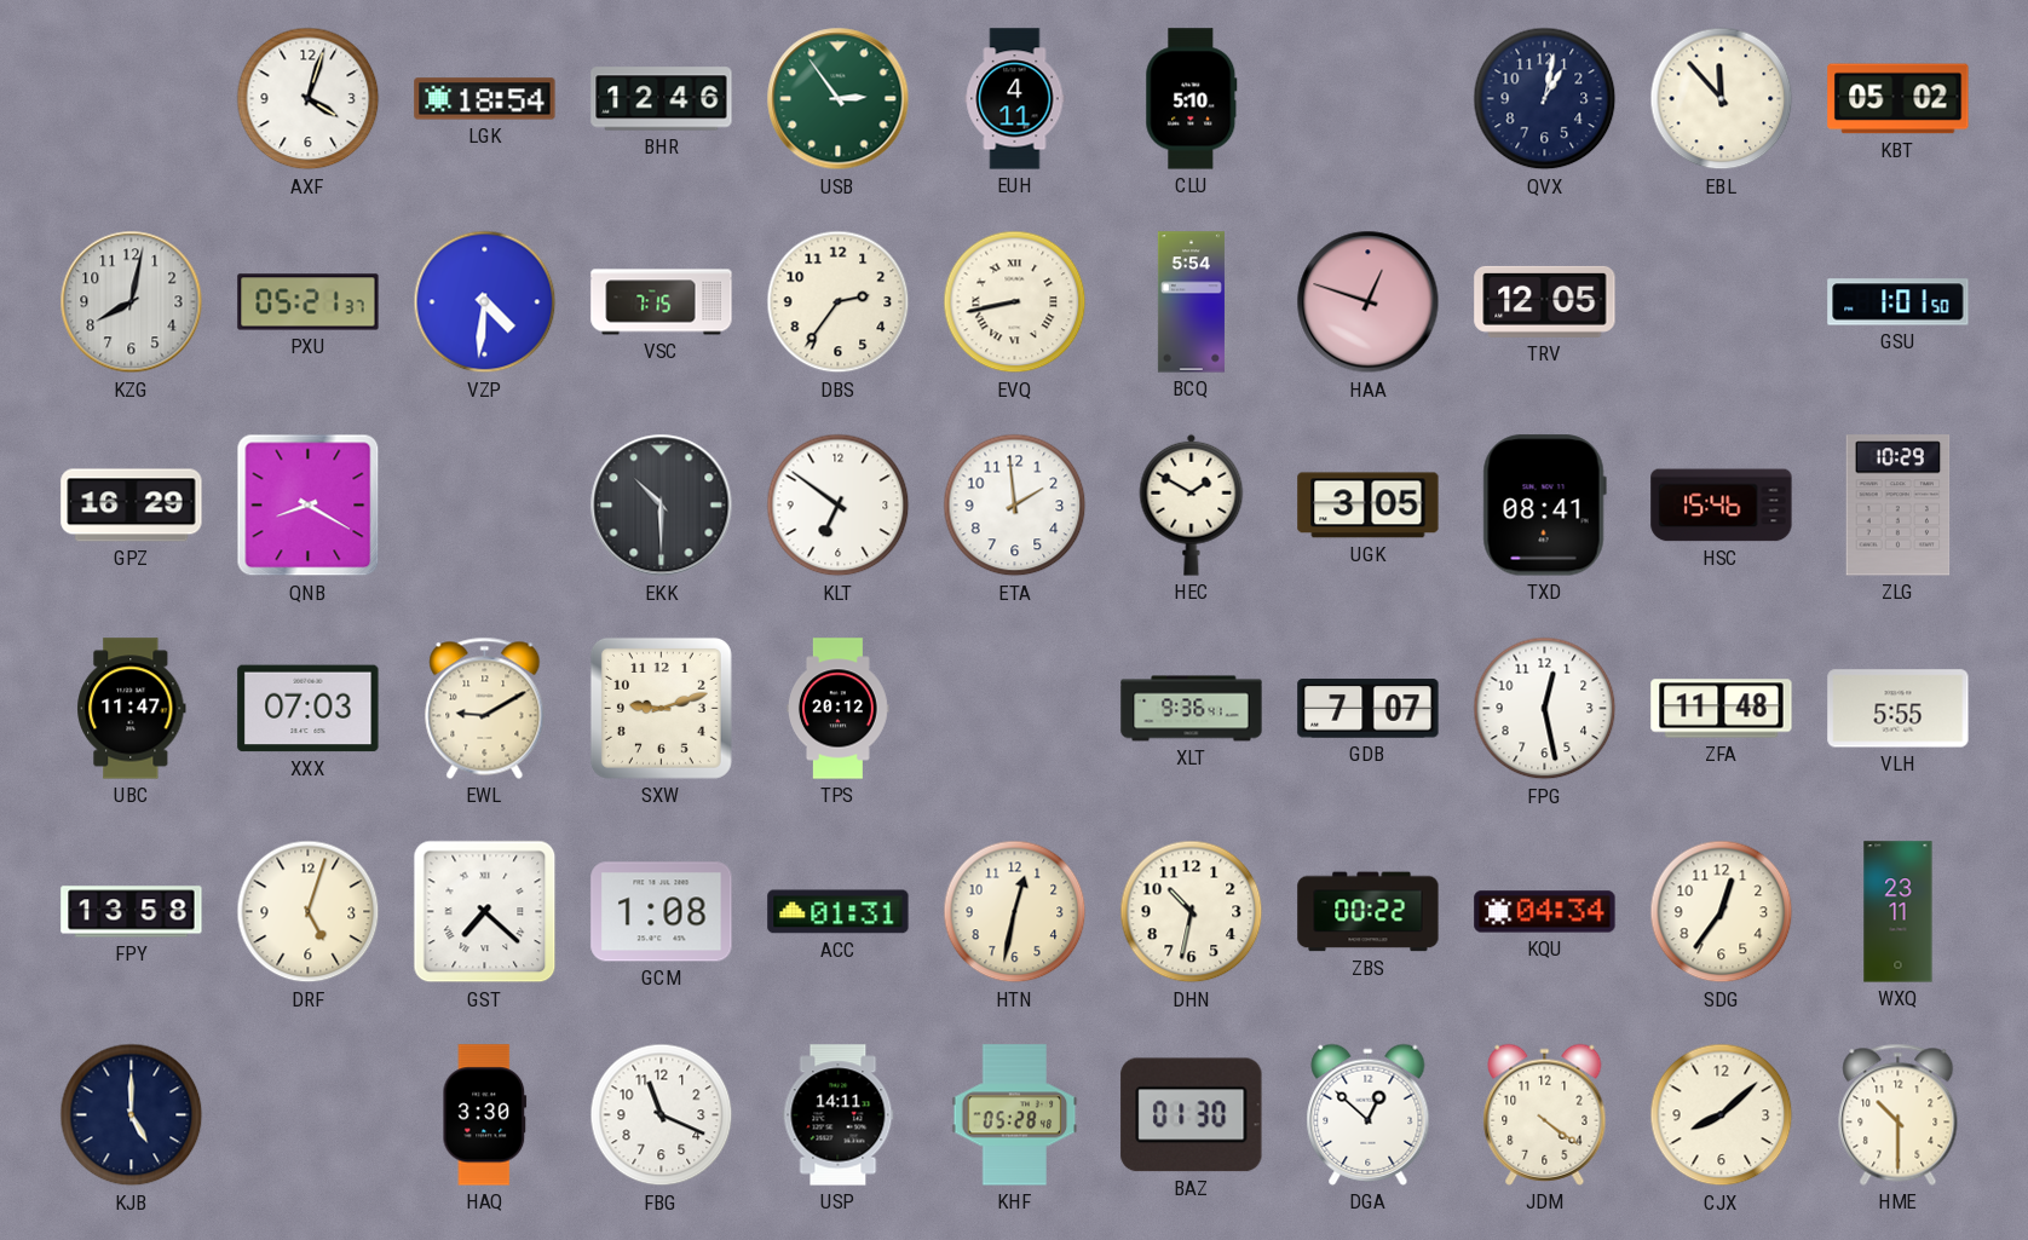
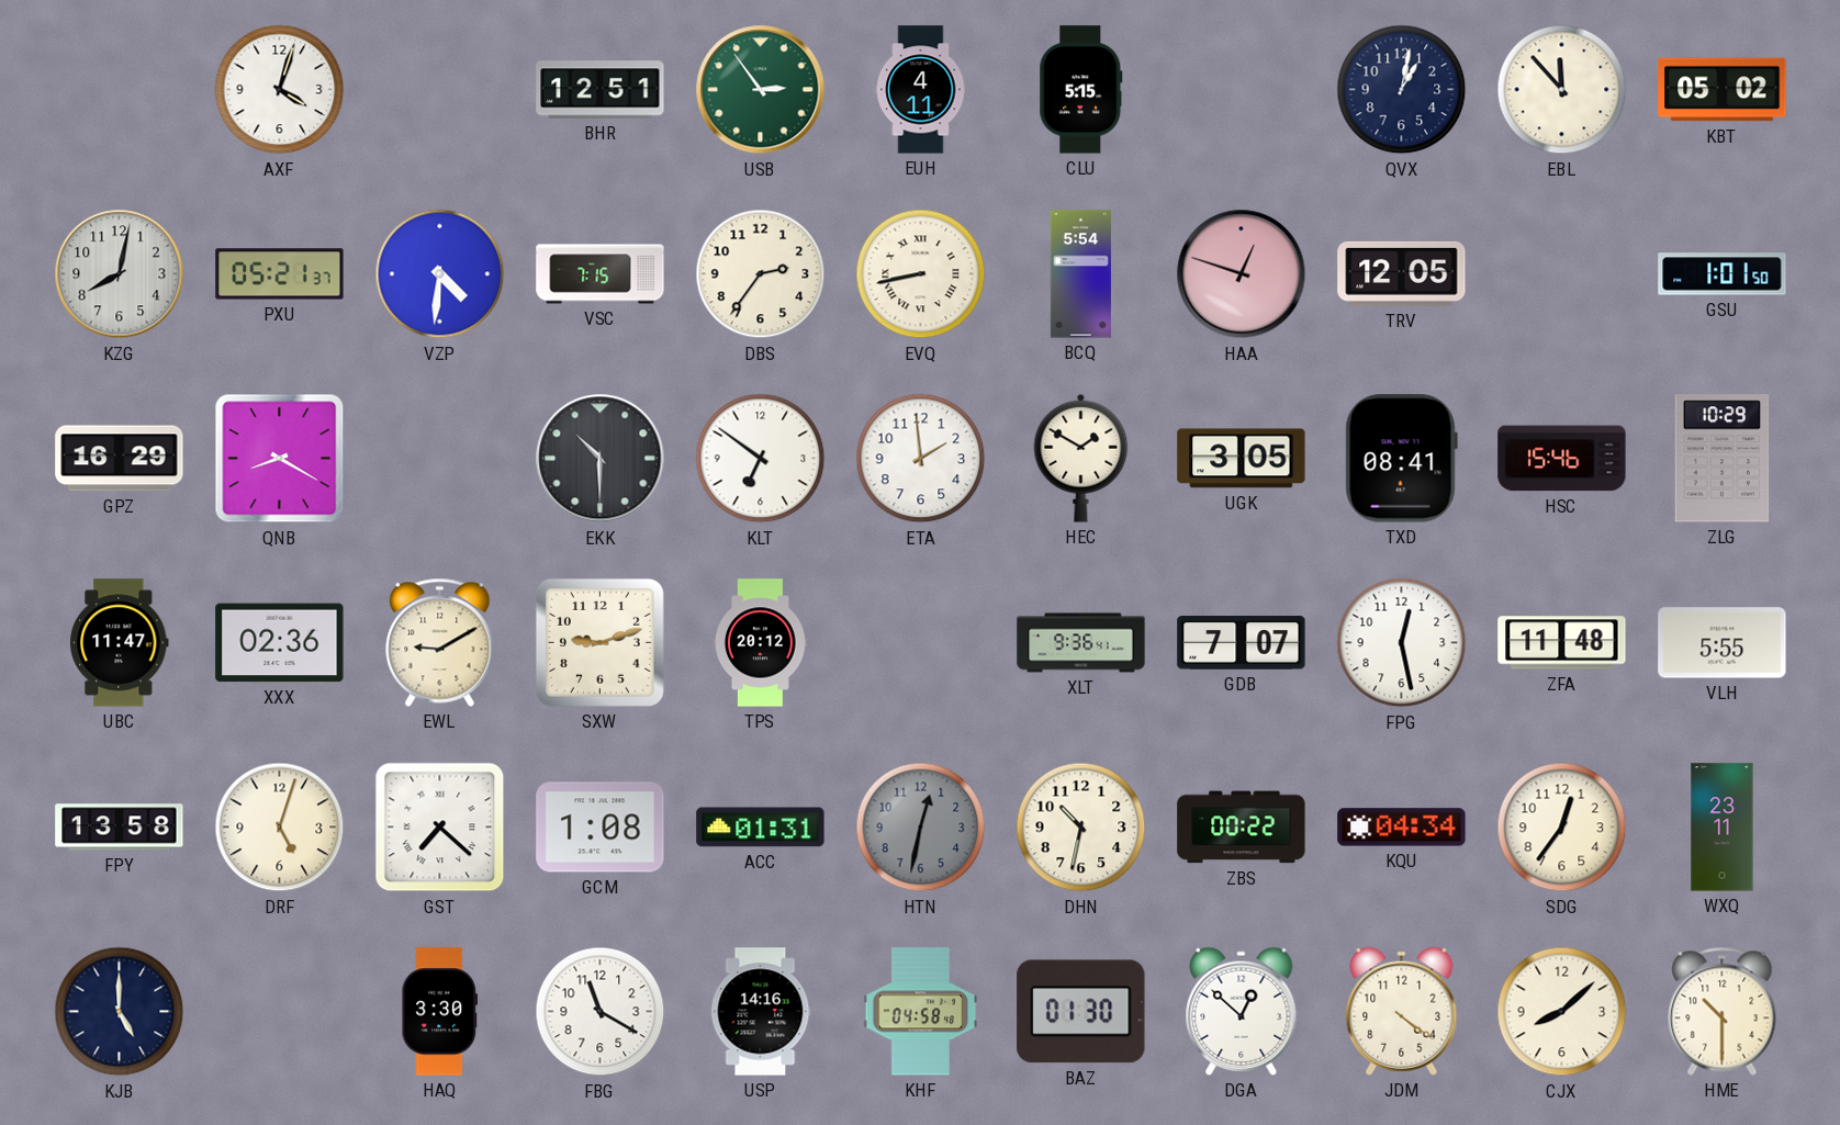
LGK: 18:54 -> none
BHR: 12:46 -> 12:51
CLU: 5:10 -> 5:15
XXX: 07:03 -> 02:36
HTN dial: cream -> grey
FBG: 11:19 -> 11:20
USP: 14:11 -> 14:16
KHF: 05:28 -> 04:58
